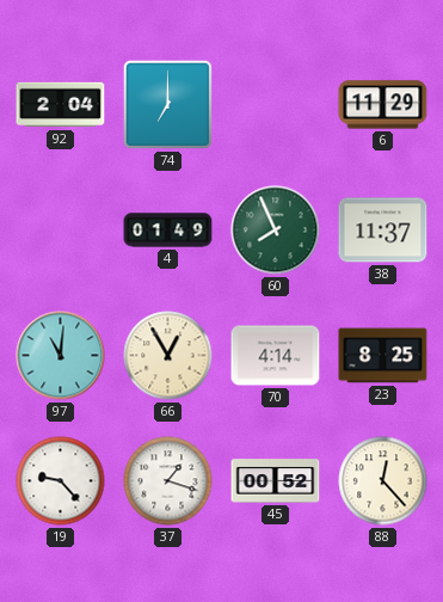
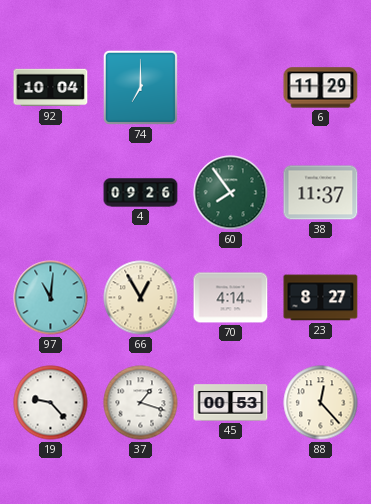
92: 2:04 -> 10:04
4: 01:49 -> 09:26
60: 7:56 -> 7:54
23: 8:25 -> 8:27
45: 00:52 -> 00:53
